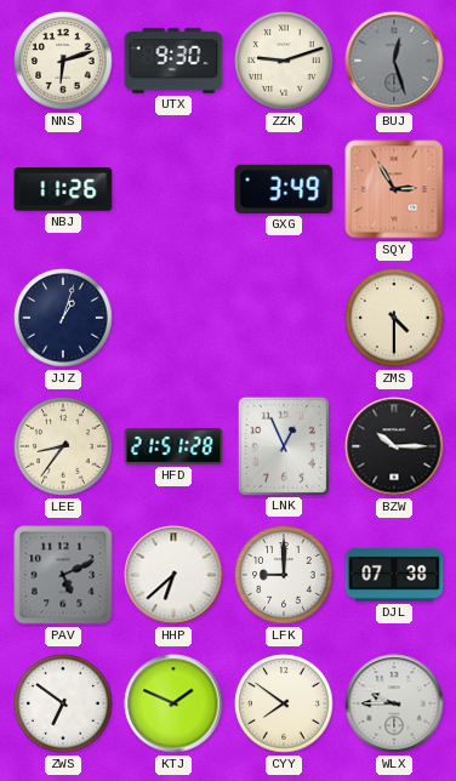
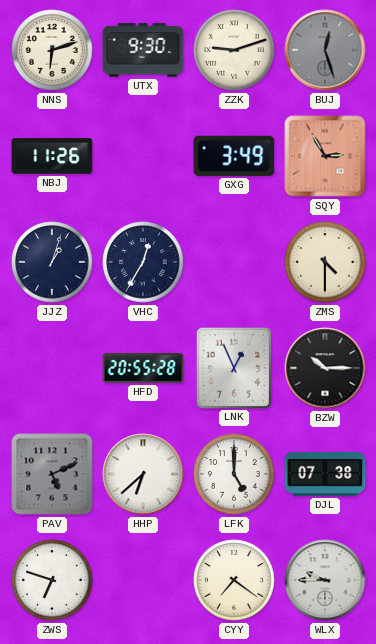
VHC: none -> 12:35
LEE: 8:36 -> none
HFD: 21:51 -> 20:55
LFK: 9:00 -> 5:00
ZWS: 6:51 -> 6:48
KTJ: 1:49 -> none
CYY: 7:51 -> 7:21
